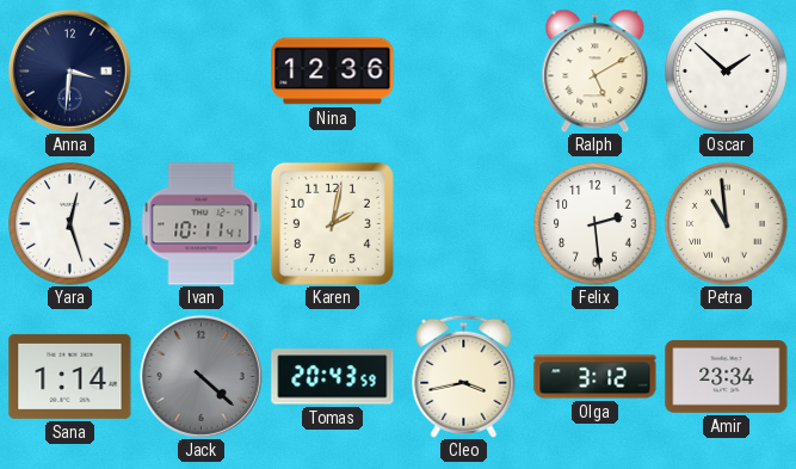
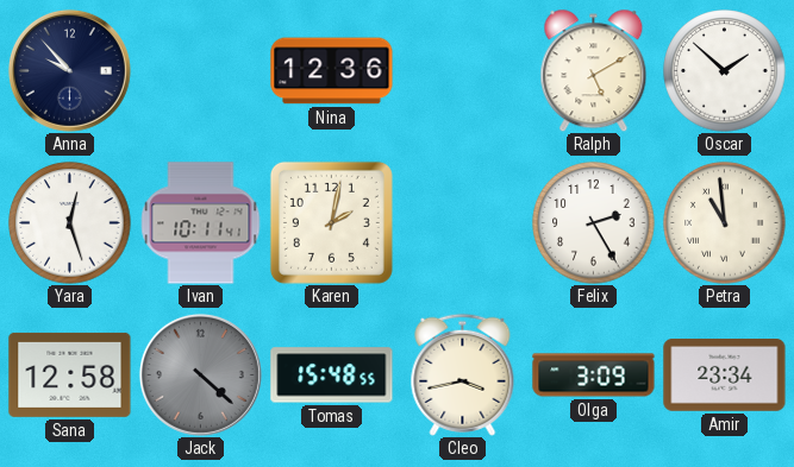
Anna: 3:31 -> 9:53
Felix: 2:29 -> 2:25
Sana: 1:14 -> 12:58
Tomas: 20:43 -> 15:48
Olga: 3:12 -> 3:09
